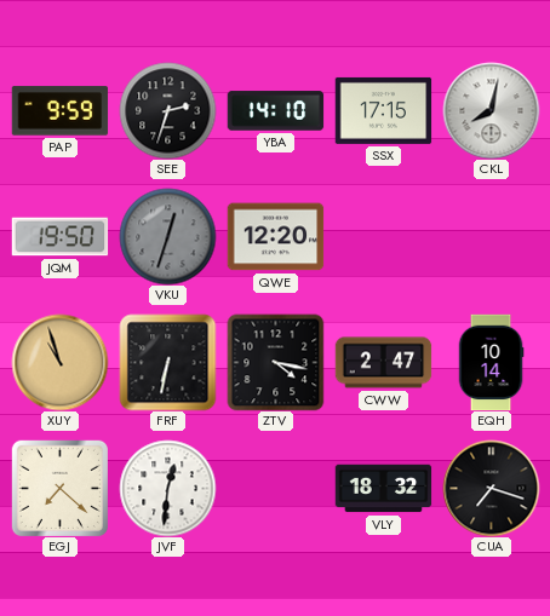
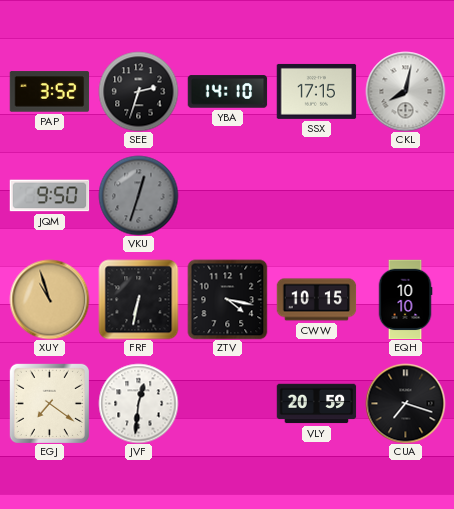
PAP: 9:59 -> 3:52
JQM: 19:50 -> 9:50
QWE: 12:20 -> none
CWW: 2:47 -> 10:15
EQH: 10:14 -> 10:10
EGJ: 7:22 -> 7:21
VLY: 18:32 -> 20:59
